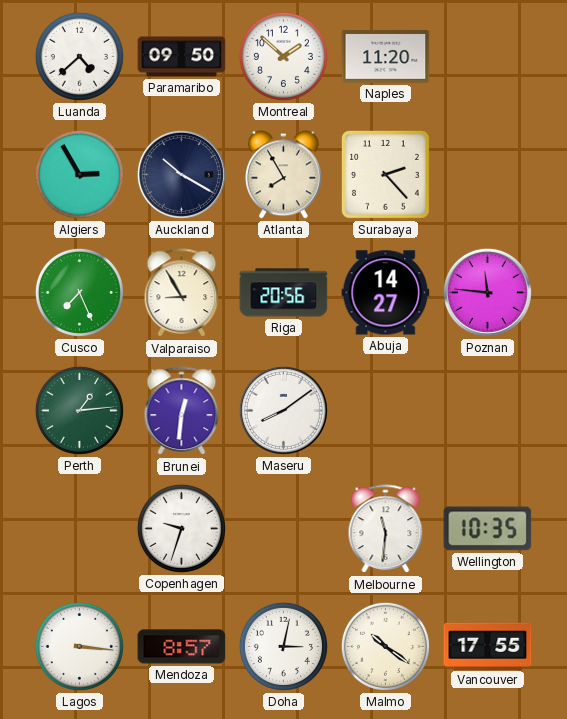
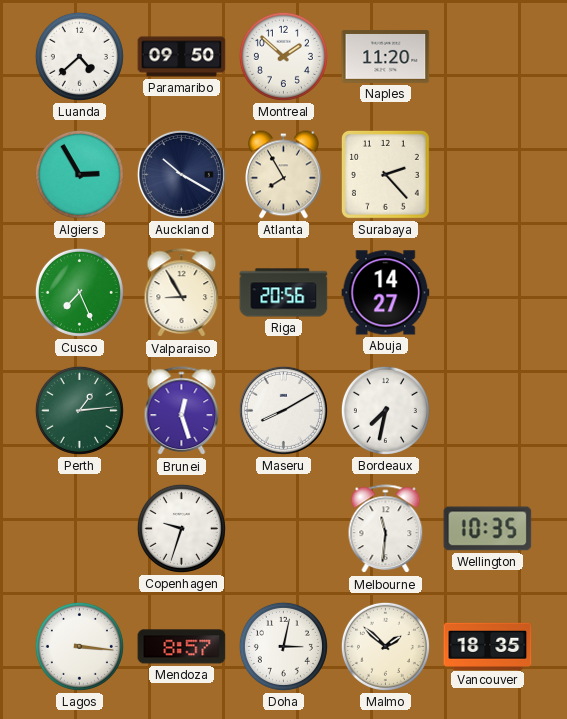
Poznan: 11:46 -> none
Brunei: 12:31 -> 12:27
Maseru: 8:09 -> 8:10
Bordeaux: none -> 7:32
Malmo: 10:21 -> 1:52
Vancouver: 17:55 -> 18:35
